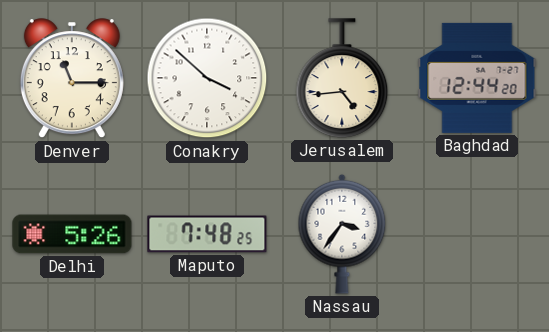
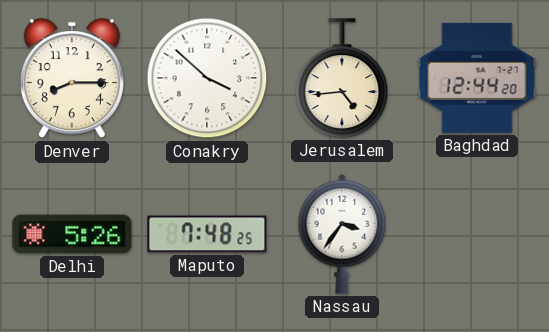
Denver: 11:15 -> 8:15
